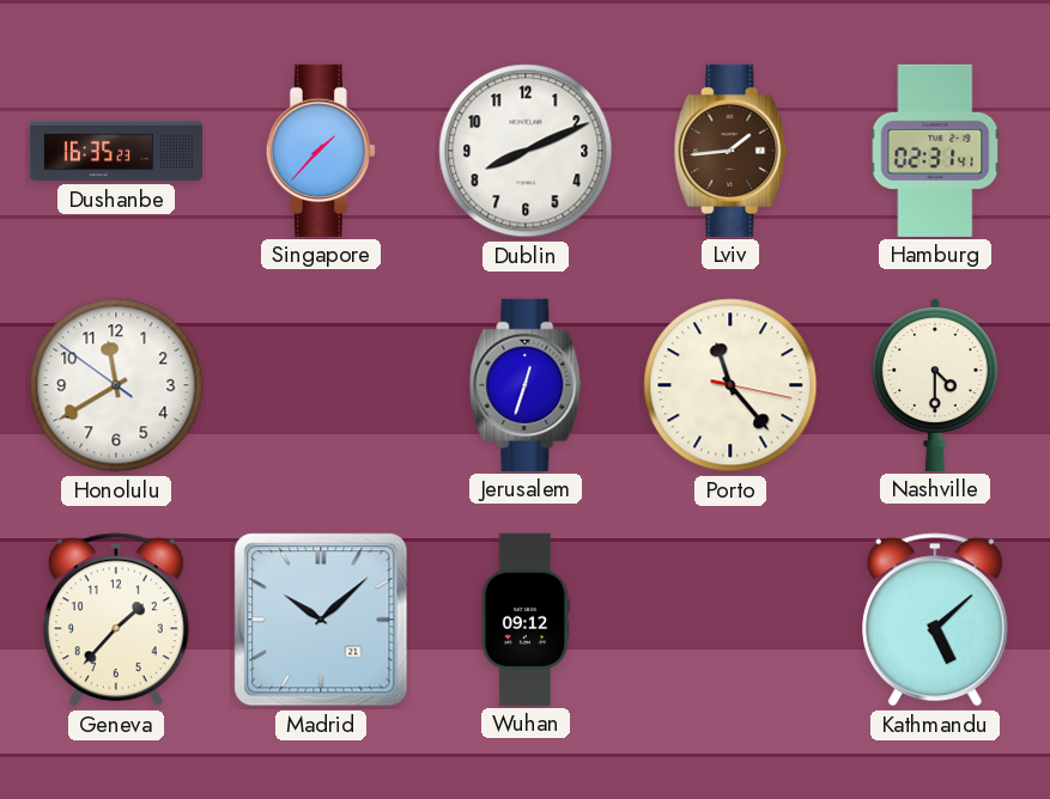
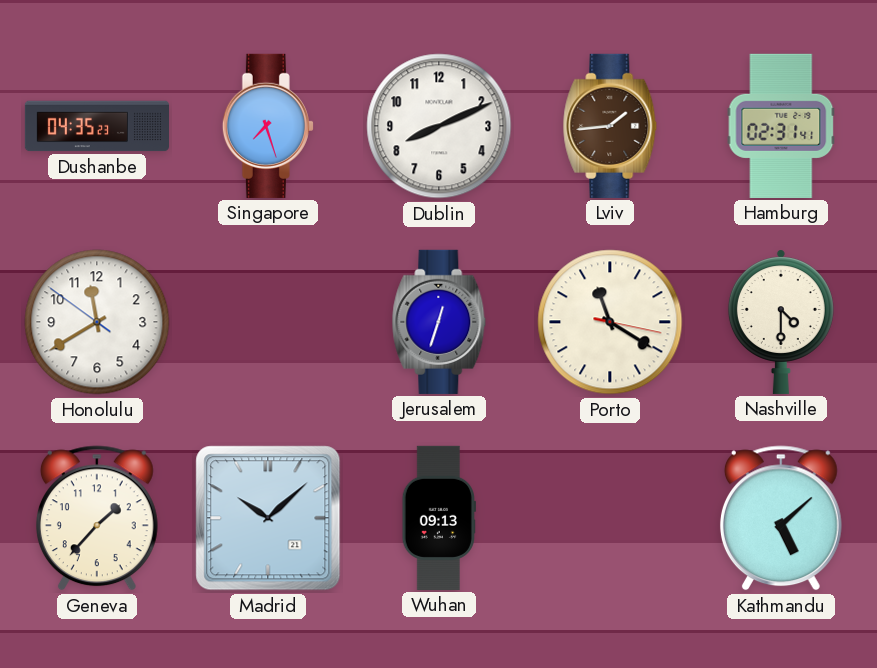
Dushanbe: 16:35 -> 04:35
Singapore: 1:37 -> 7:27
Porto: 11:23 -> 11:20
Wuhan: 09:12 -> 09:13
